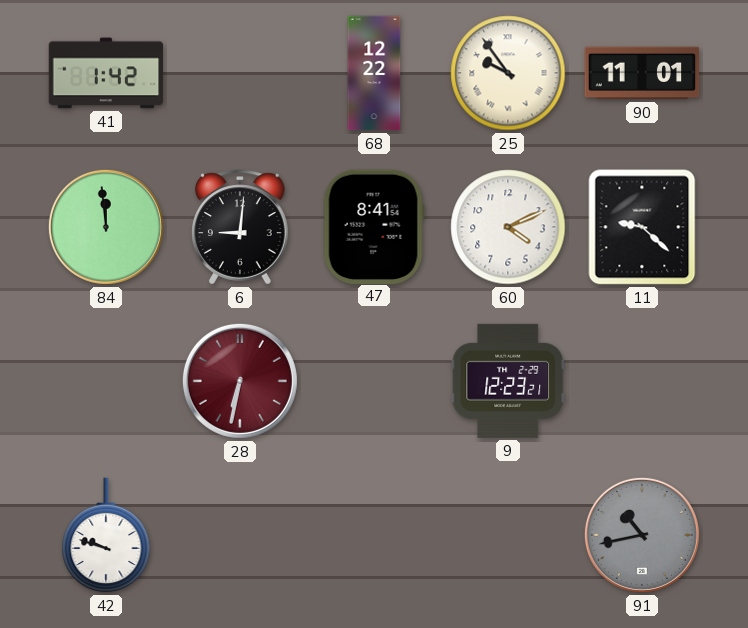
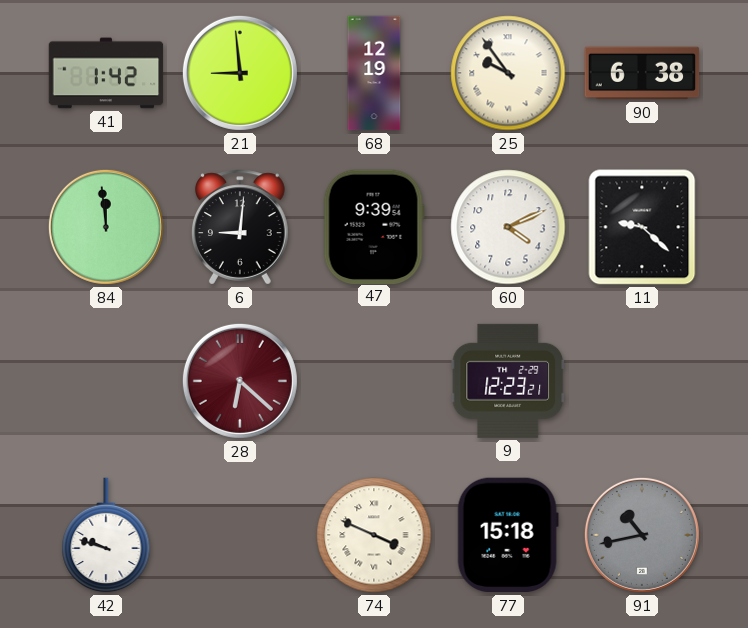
21: none -> 8:59
68: 12:22 -> 12:19
90: 11:01 -> 6:38
47: 8:41 -> 9:39
28: 6:32 -> 6:22
74: none -> 3:49
77: none -> 15:18
